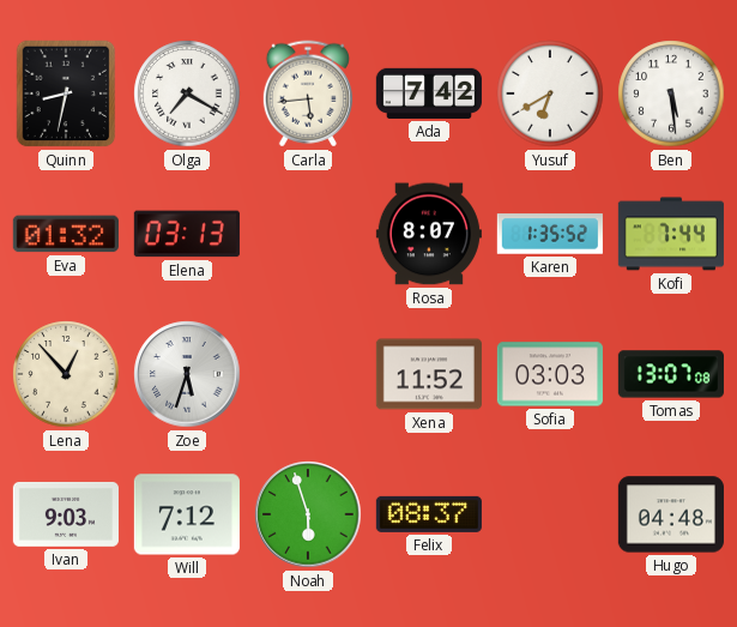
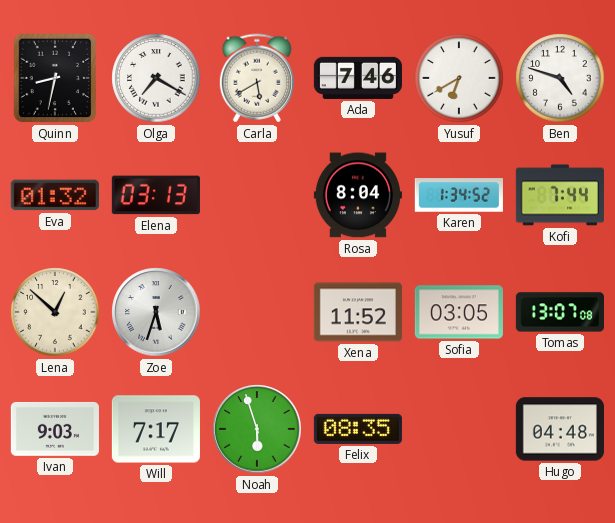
Carla: 5:44 -> 5:40
Ada: 7:42 -> 7:46
Ben: 5:29 -> 4:48
Rosa: 8:07 -> 8:04
Karen: 1:35 -> 1:34
Lena: 12:53 -> 12:52
Sofia: 03:03 -> 03:05
Will: 7:12 -> 7:17
Felix: 08:37 -> 08:35
